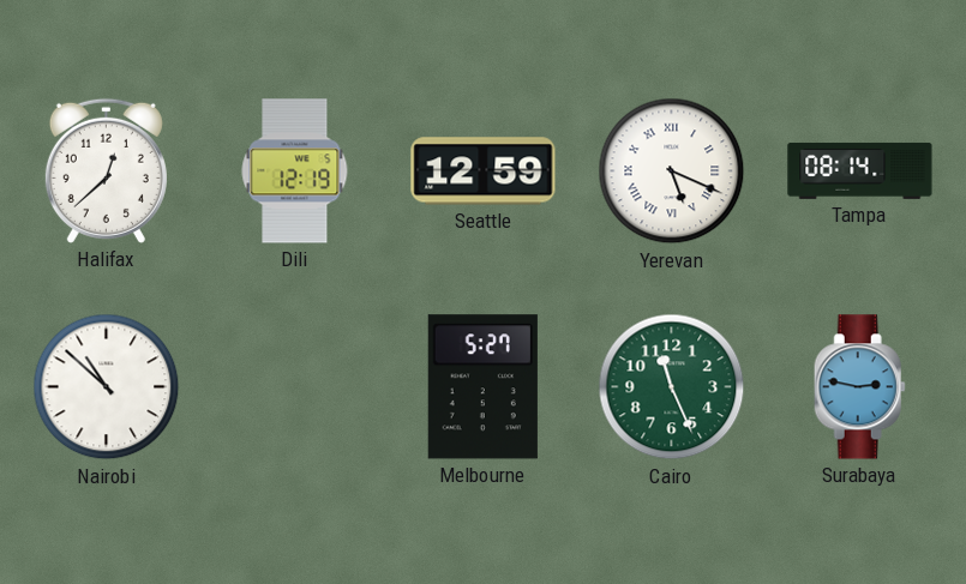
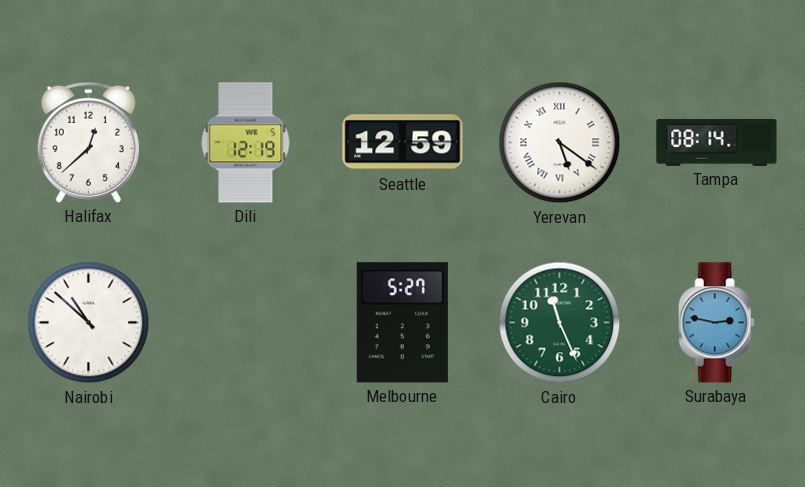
Yerevan: 5:19 -> 5:21
